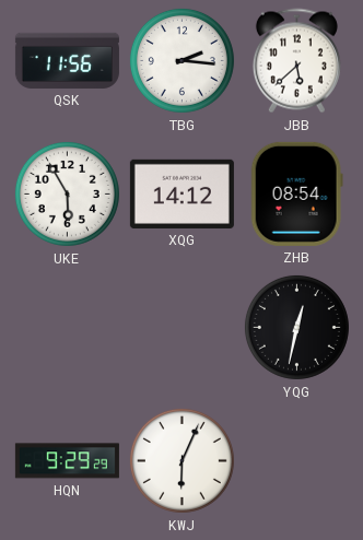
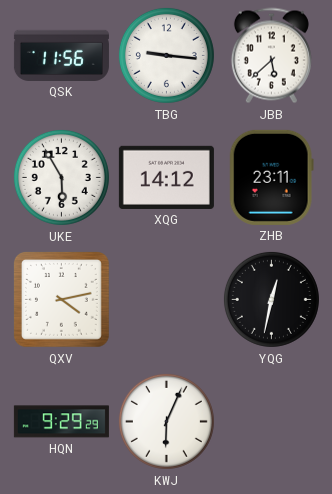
TBG: 2:16 -> 9:16
ZHB: 08:54 -> 23:11
QXV: none -> 4:13
